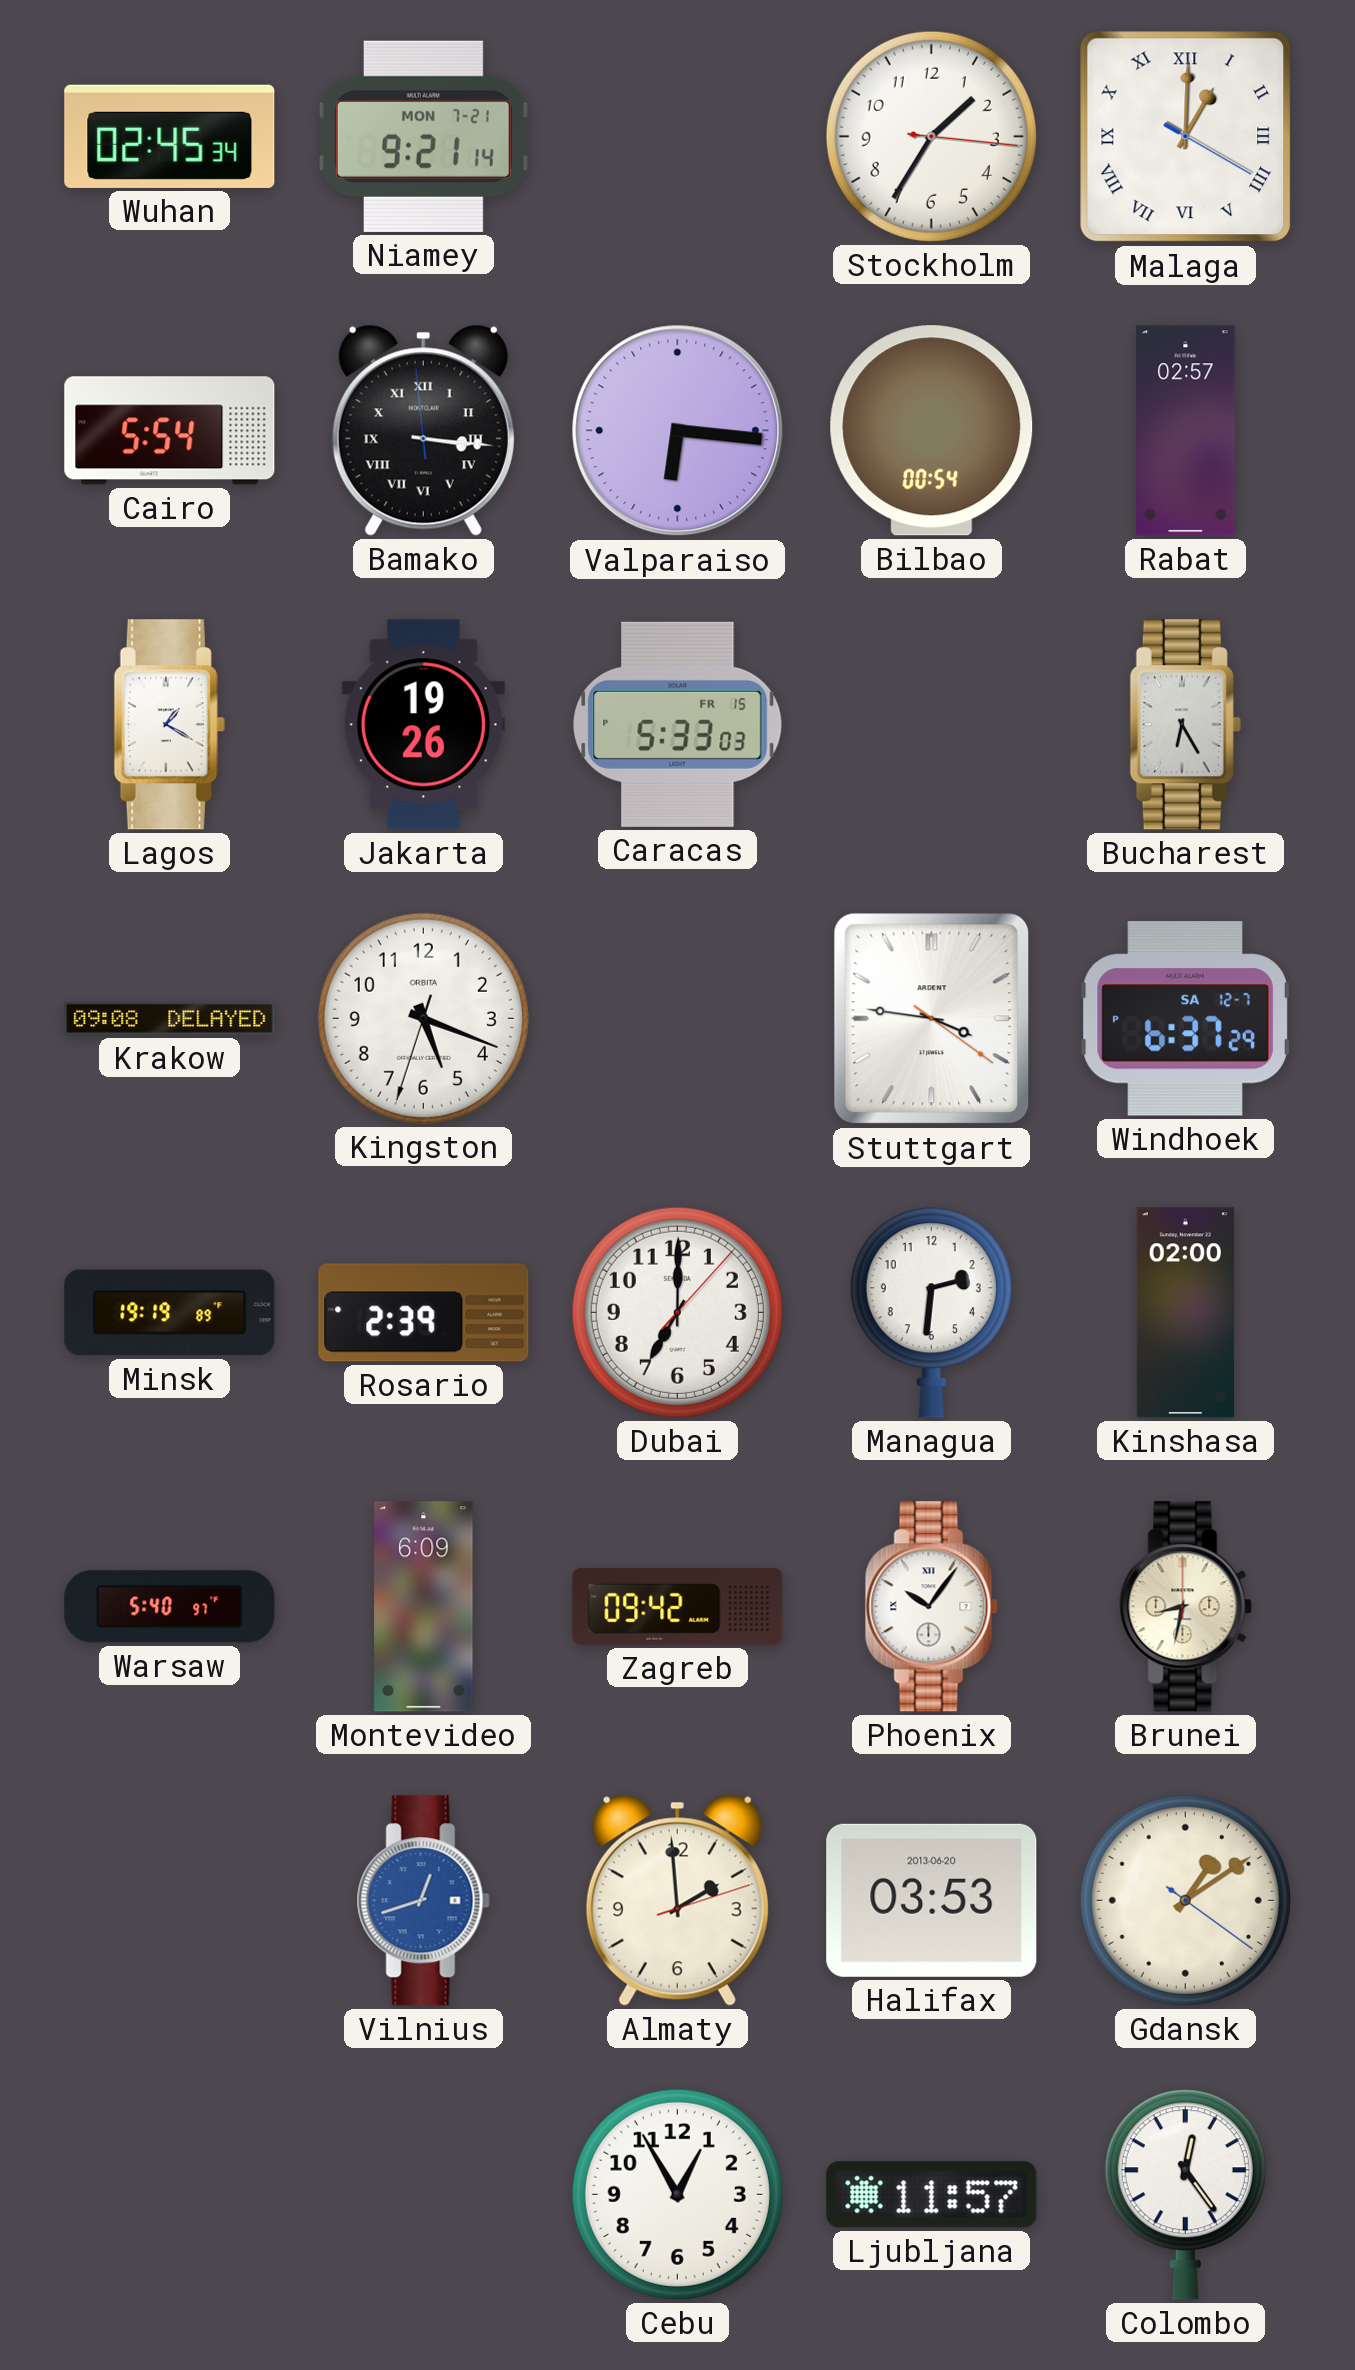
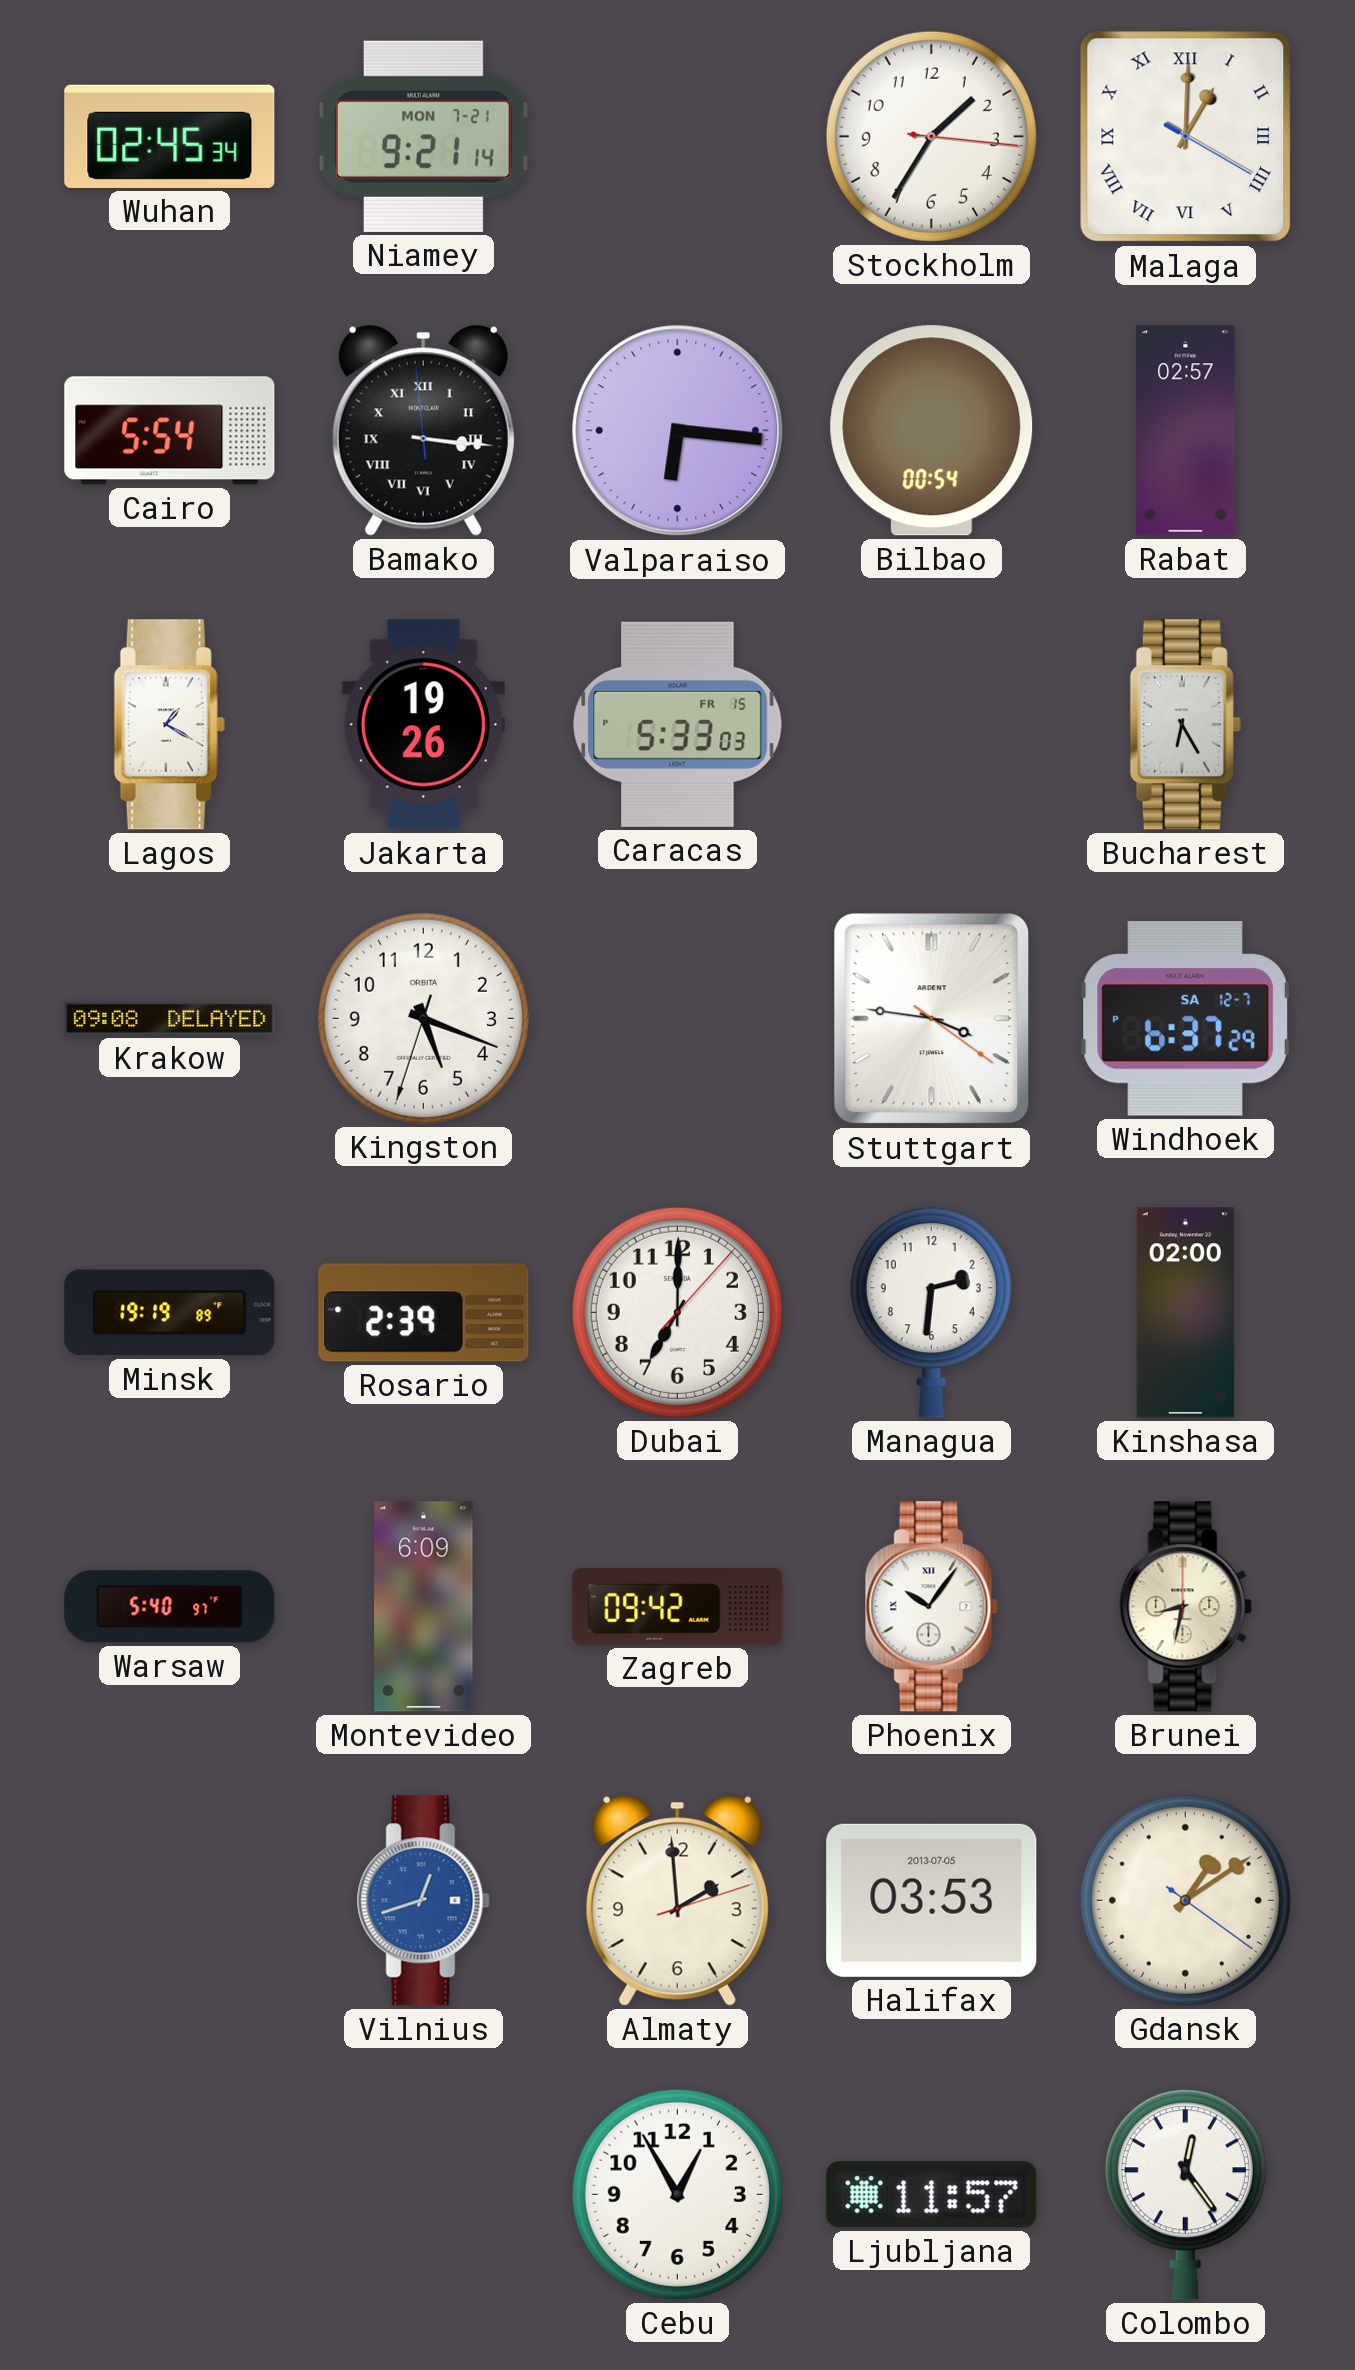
Halifax date: 2013-06-20 -> 2013-07-05
